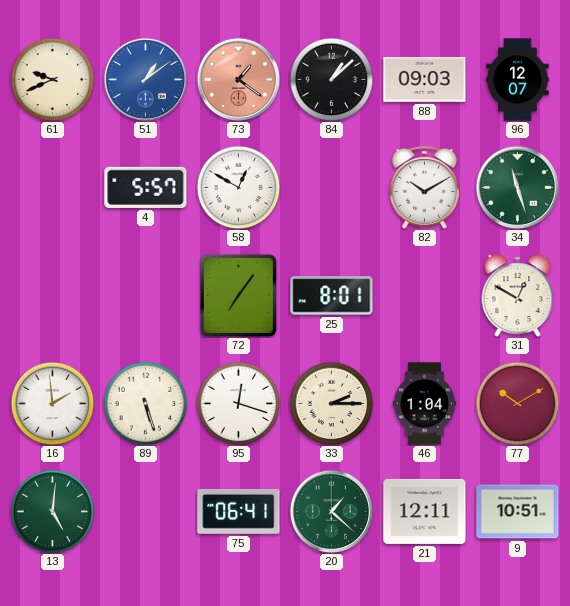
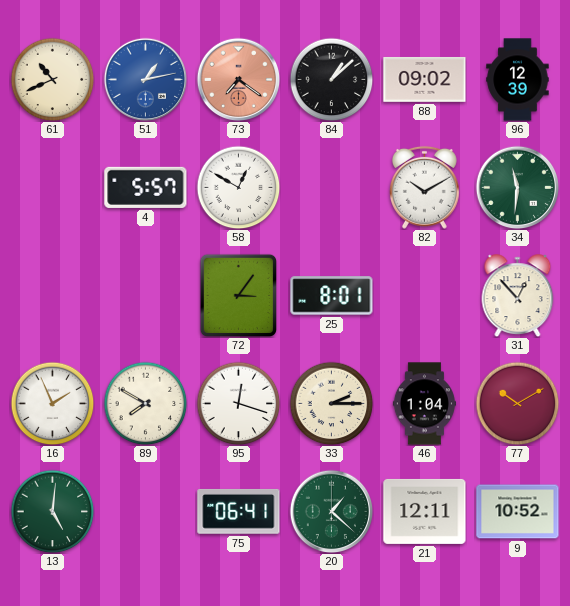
61: 9:41 -> 10:41
51: 1:09 -> 1:13
73: 1:21 -> 7:21
88: 09:03 -> 09:02
96: 12:07 -> 12:39
34: 11:27 -> 11:31
72: 7:06 -> 3:06
31: 12:50 -> 12:53
16: 1:59 -> 1:56
89: 5:27 -> 7:50
9: 10:51 -> 10:52
